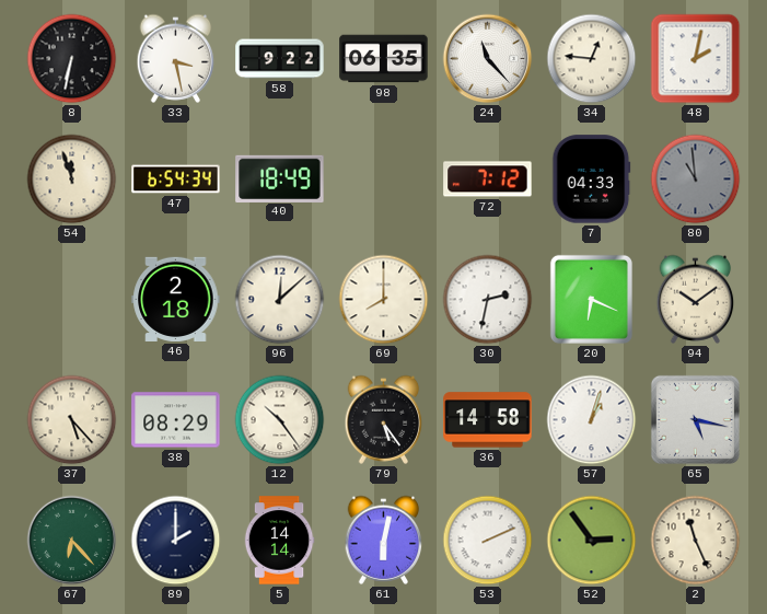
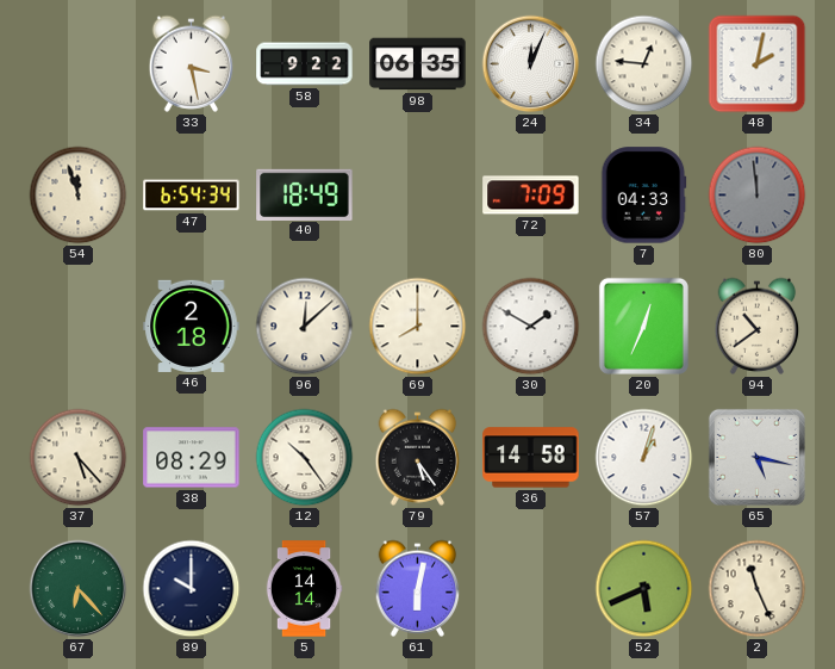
8: 6:32 -> none
24: 11:23 -> 12:04
72: 7:12 -> 7:09
80: 10:59 -> 11:59
30: 2:32 -> 1:50
20: 6:19 -> 12:34
94: 10:09 -> 10:39
89: 2:00 -> 10:00
53: 2:11 -> none
52: 2:54 -> 5:41
